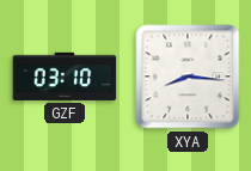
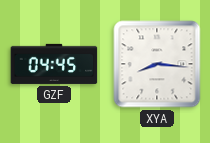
GZF: 03:10 -> 04:45
